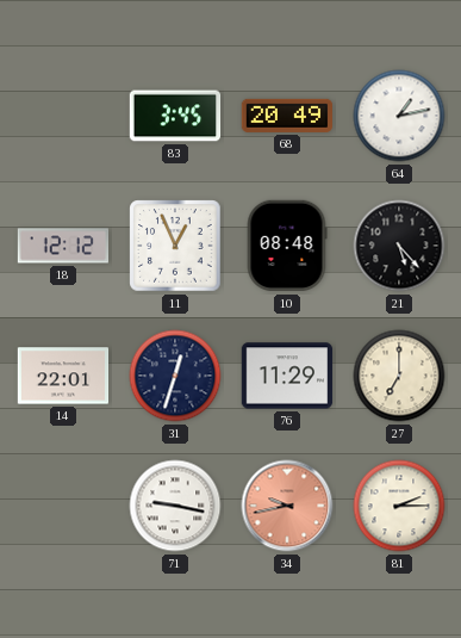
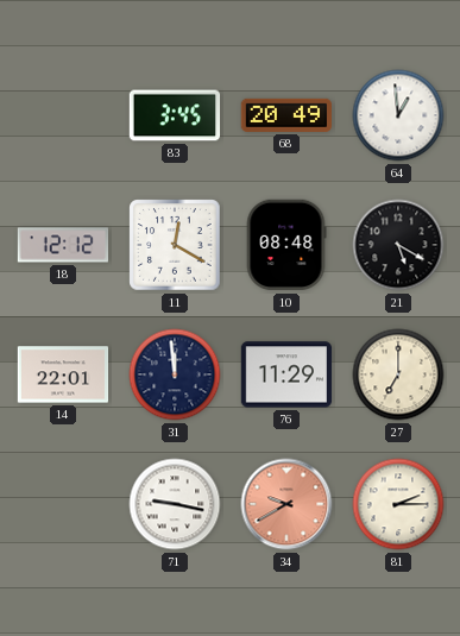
64: 1:13 -> 12:59
11: 12:56 -> 12:20
21: 5:23 -> 5:20
31: 12:33 -> 11:59
34: 9:43 -> 9:40
